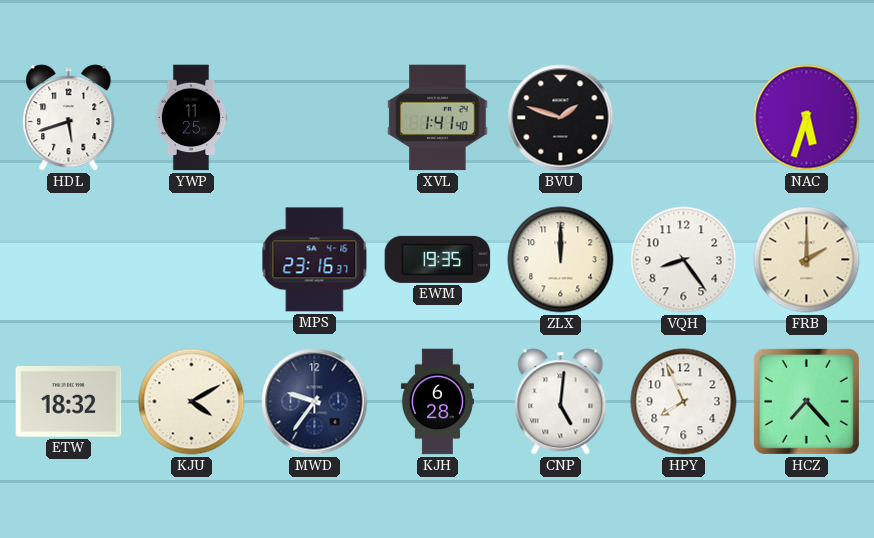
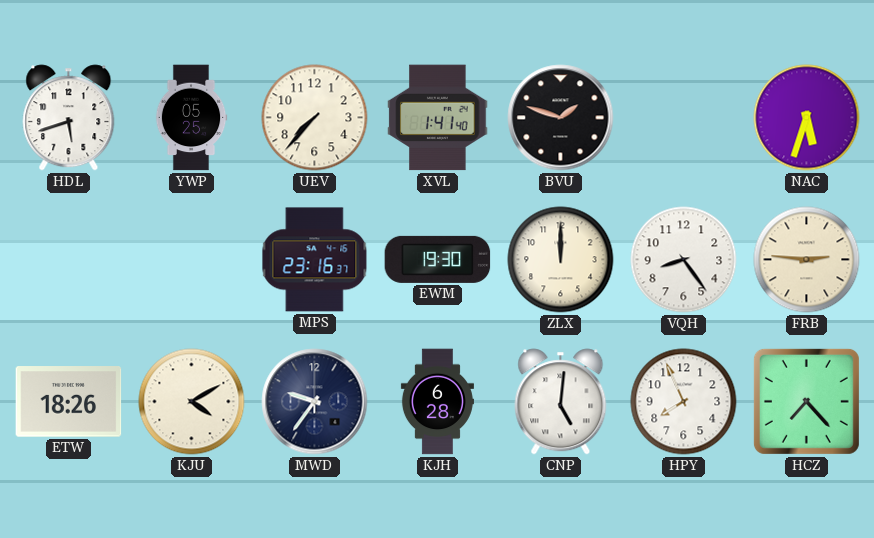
YWP: 11:25 -> 05:25
UEV: none -> 7:37
EWM: 19:35 -> 19:30
FRB: 2:00 -> 2:46
ETW: 18:32 -> 18:26
